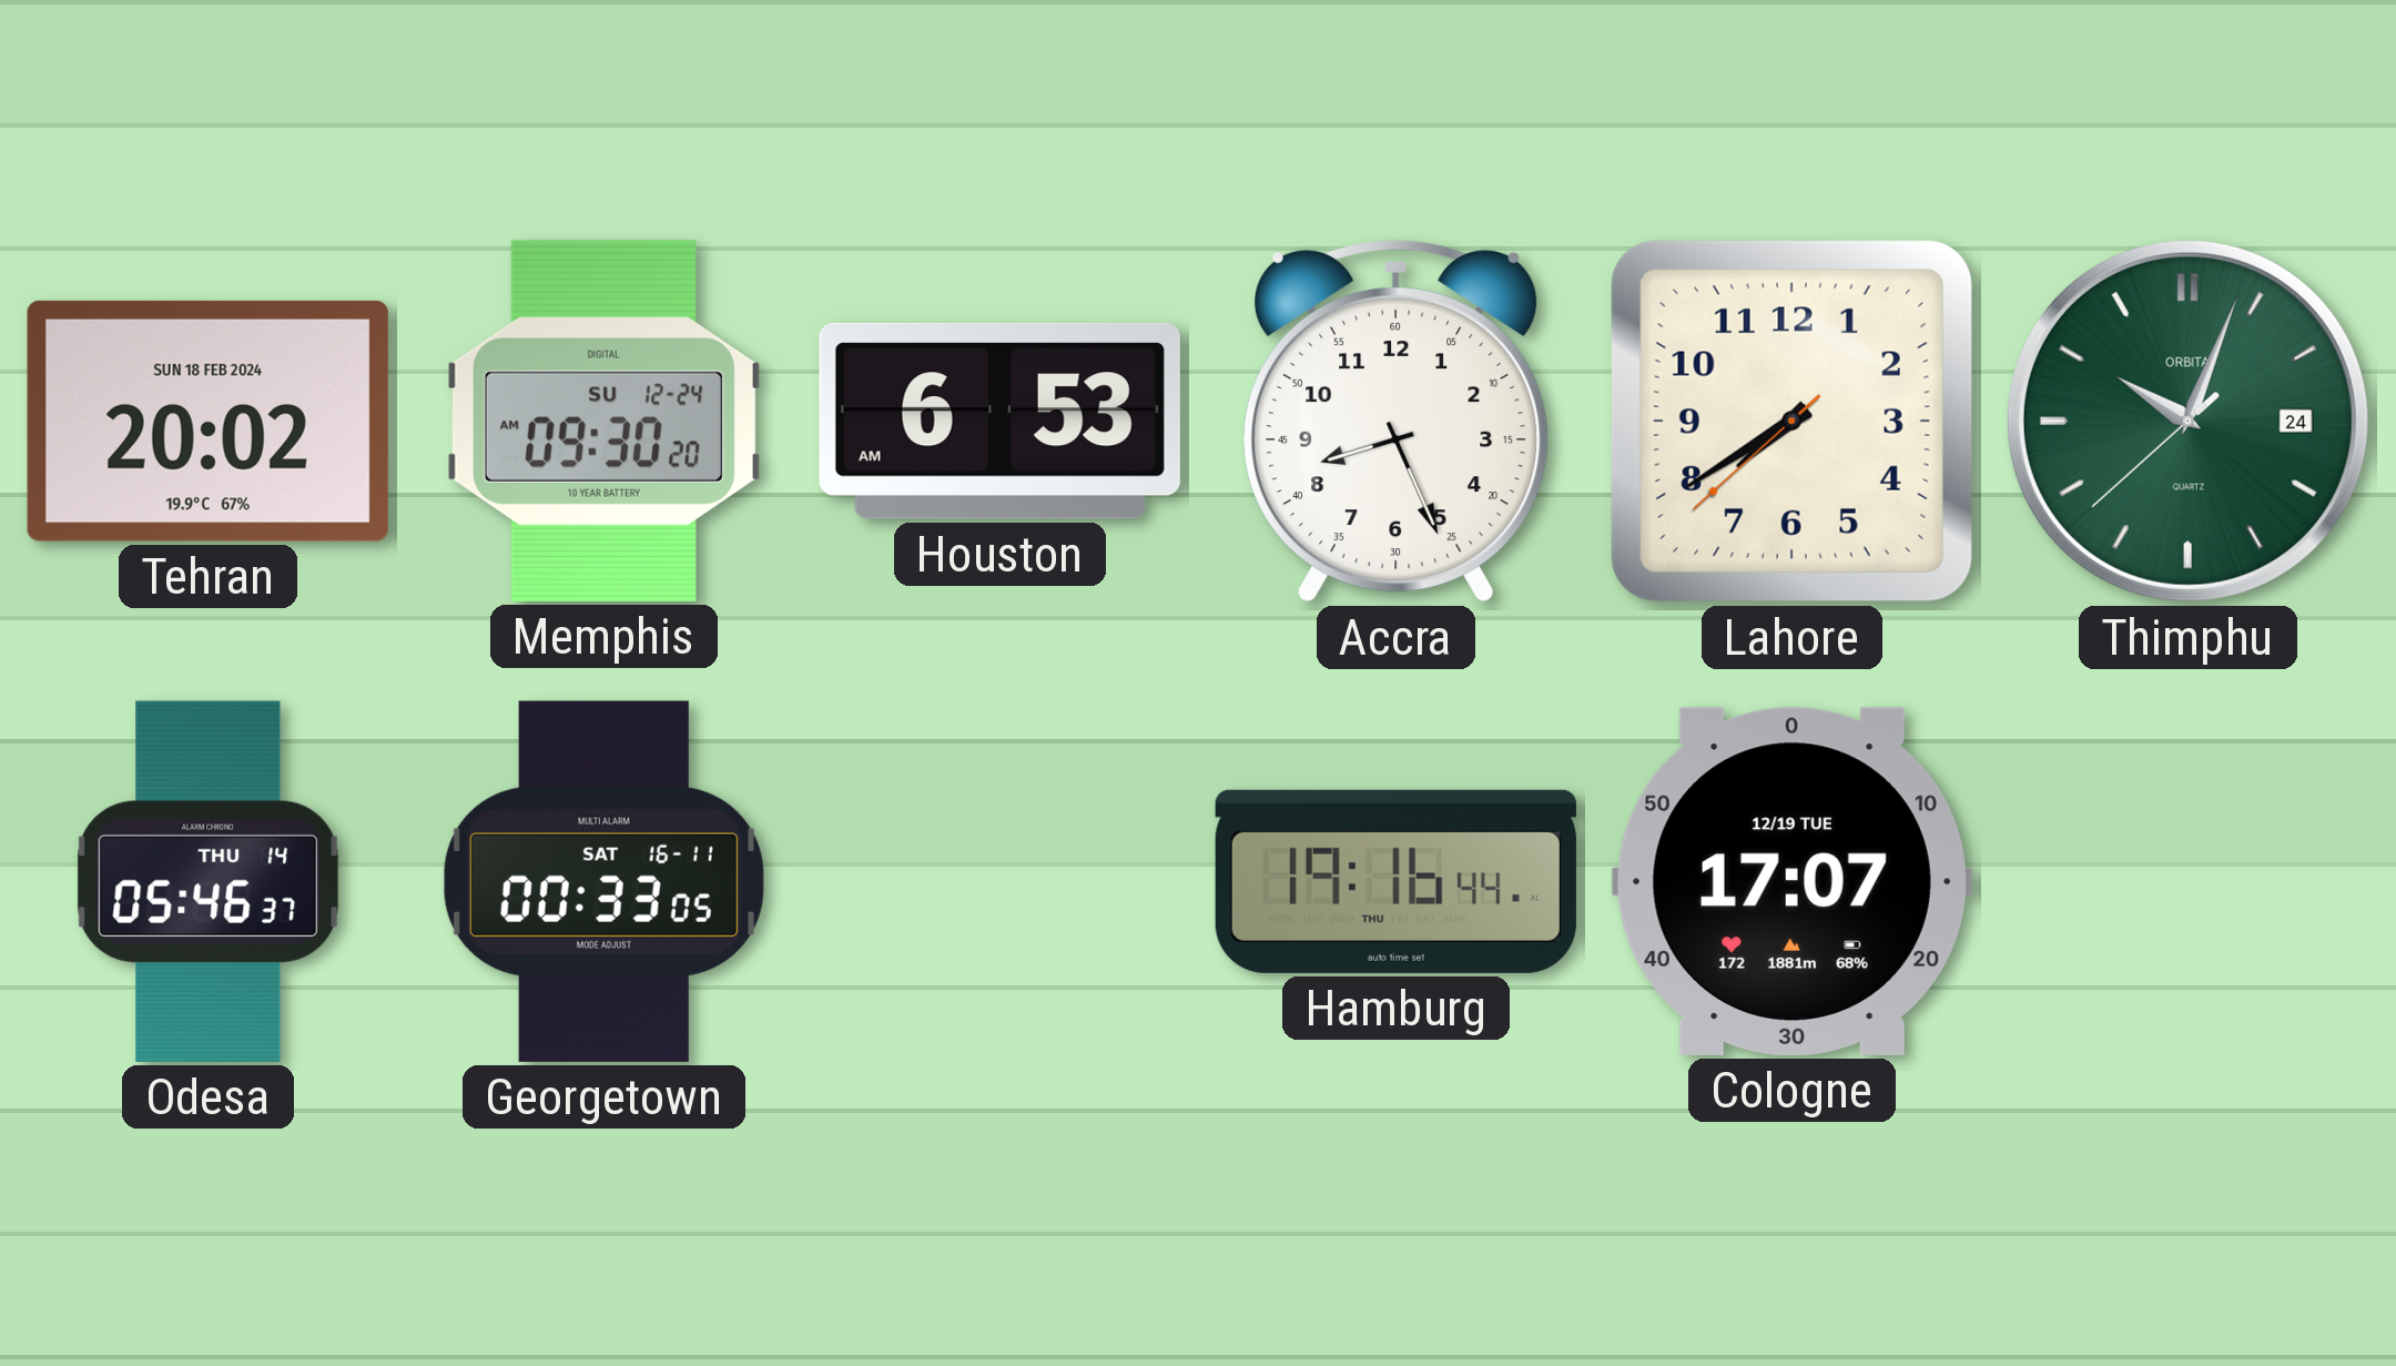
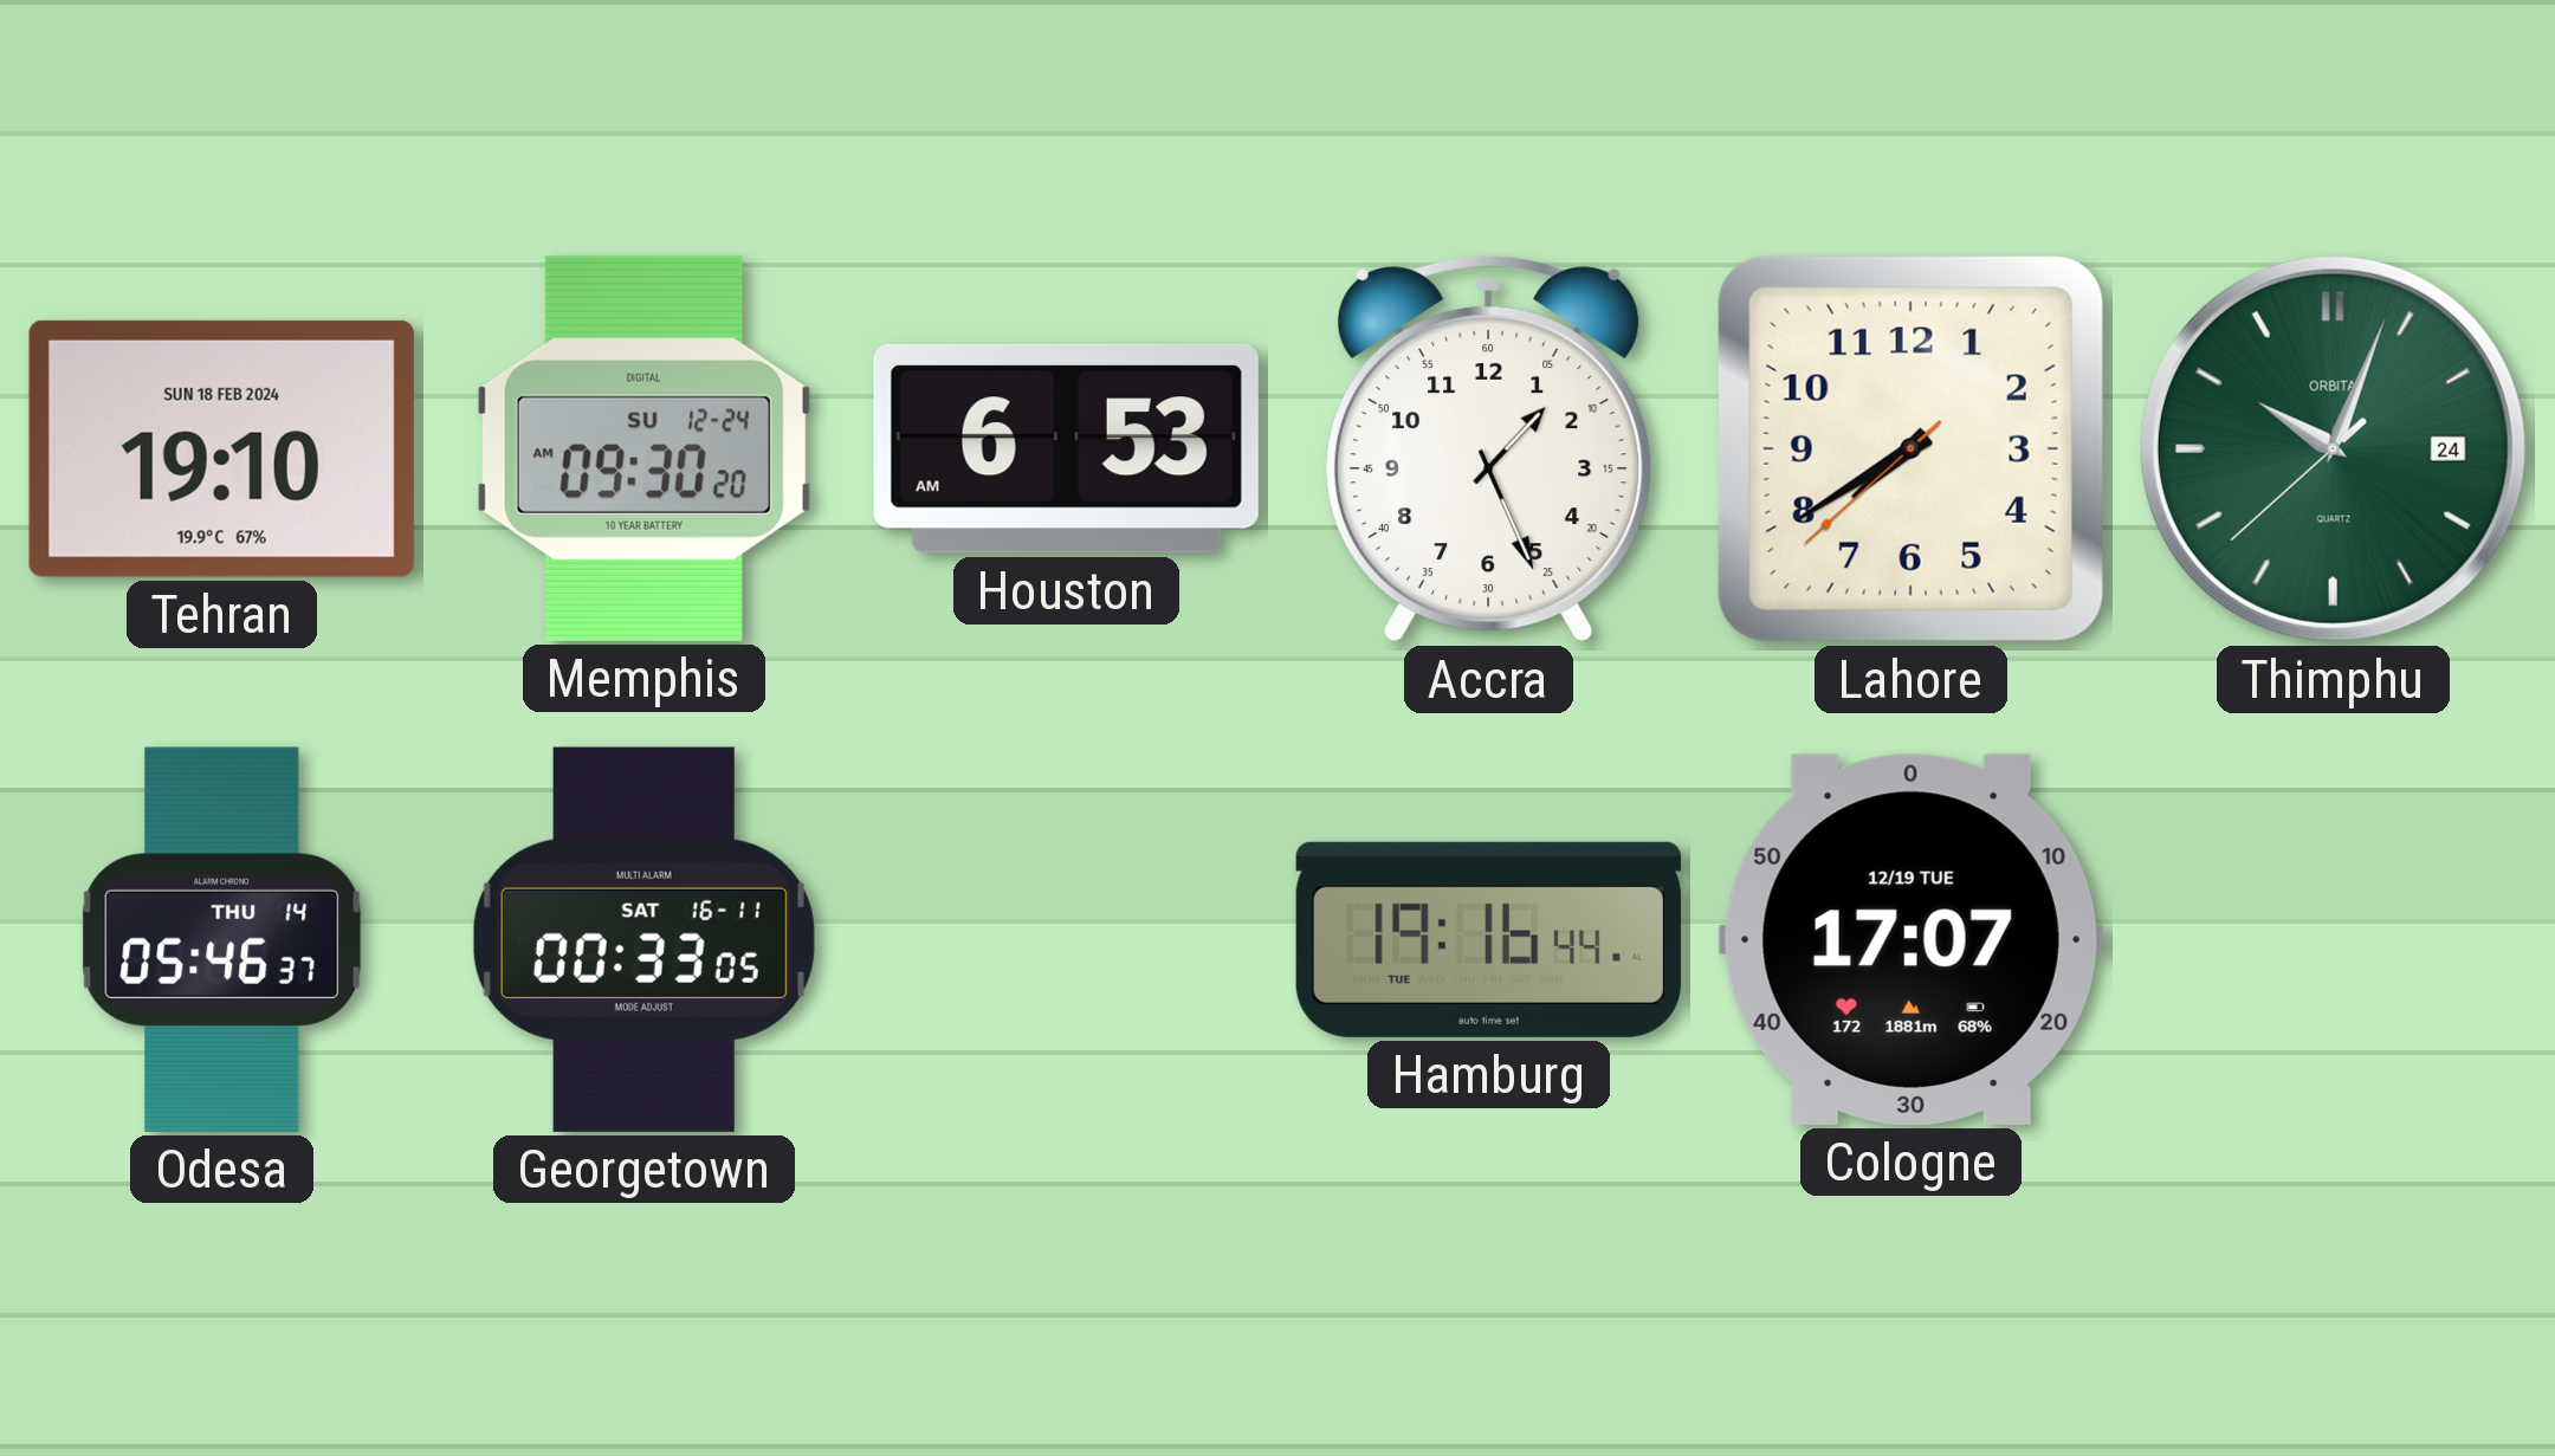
Tehran: 20:02 -> 19:10
Accra: 8:26 -> 1:26
Hamburg date: THU -> TUE
